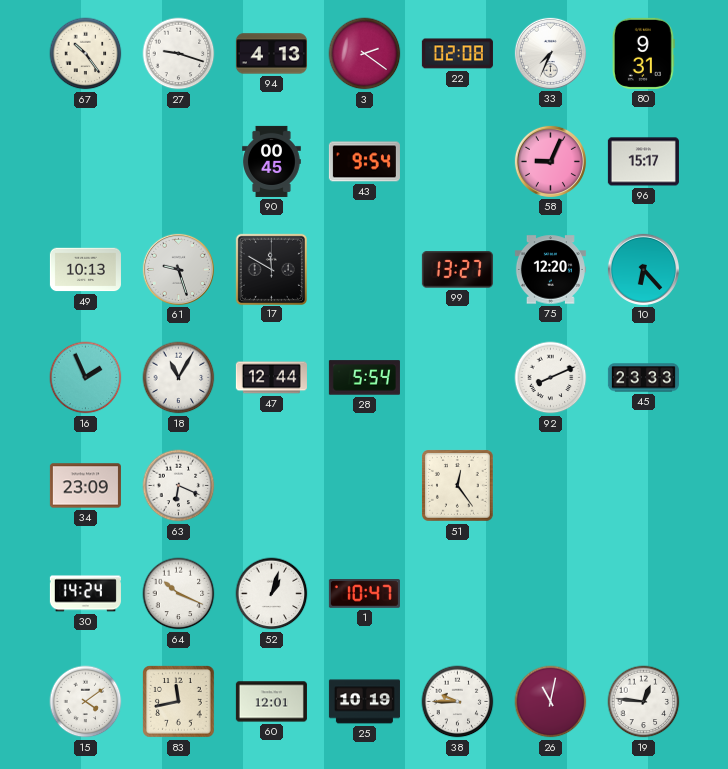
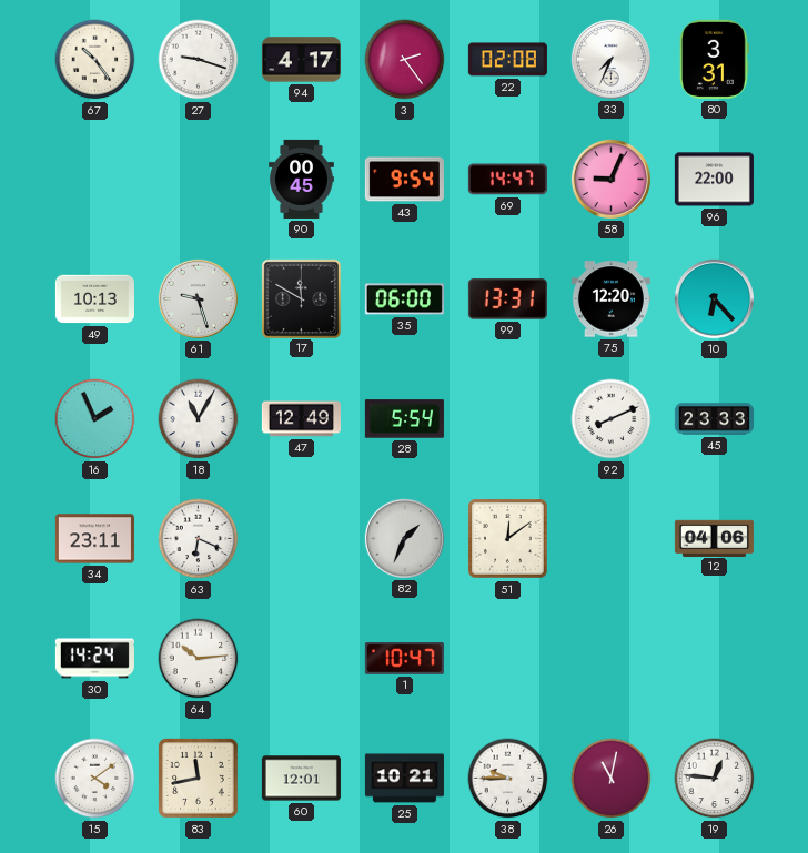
94: 4:13 -> 4:17
3: 2:21 -> 2:24
80: 9:31 -> 3:31
69: none -> 14:47
96: 15:17 -> 22:00
35: none -> 06:00
99: 13:27 -> 13:31
47: 12:44 -> 12:49
34: 23:09 -> 23:11
82: none -> 1:34
51: 12:24 -> 12:09
12: none -> 04:06
64: 10:19 -> 10:14
52: 1:03 -> none
25: 10:19 -> 10:21
